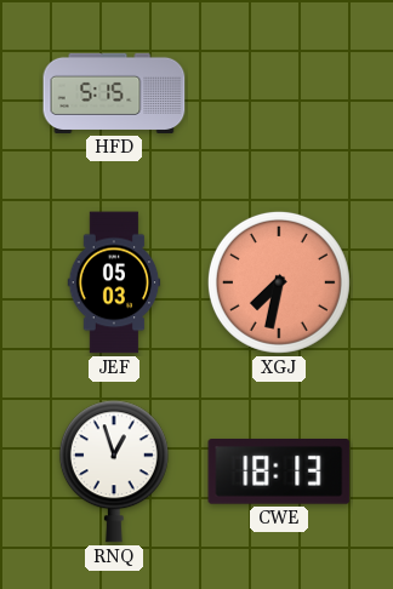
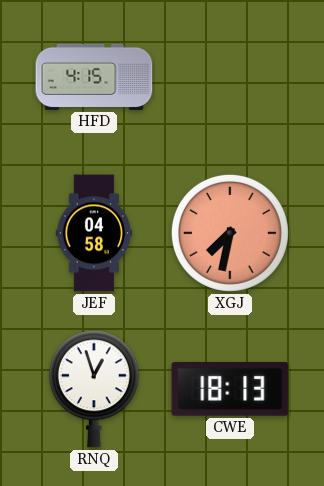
HFD: 5:15 -> 4:15
JEF: 05:03 -> 04:58
